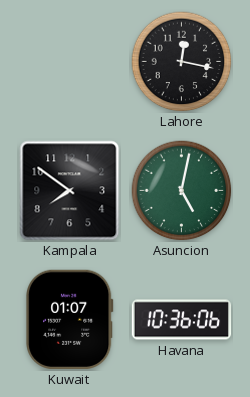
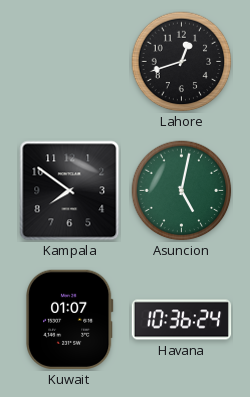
Lahore: 12:17 -> 12:42
Havana: 10:36:06 -> 10:36:24
